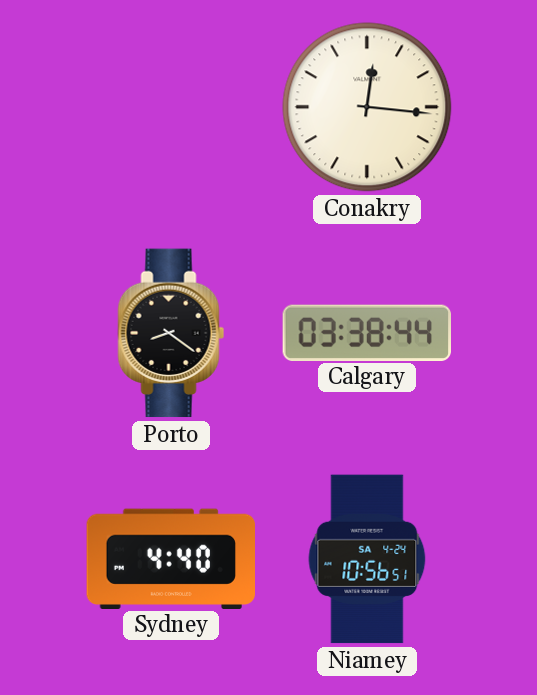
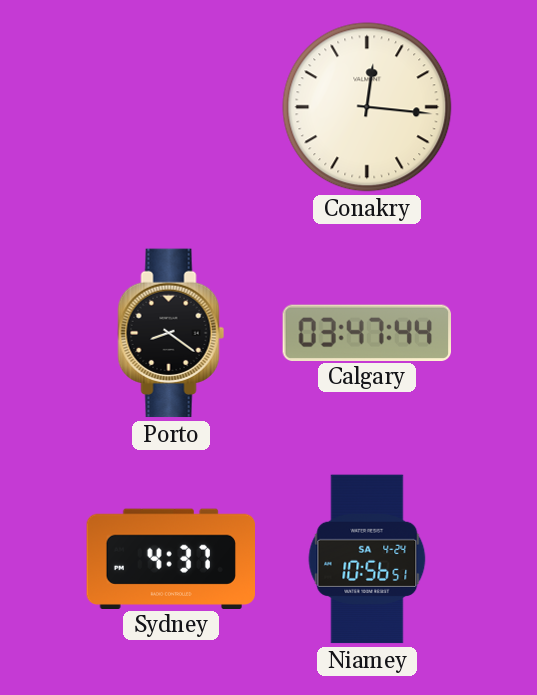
Calgary: 03:38 -> 03:47
Sydney: 4:40 -> 4:37
